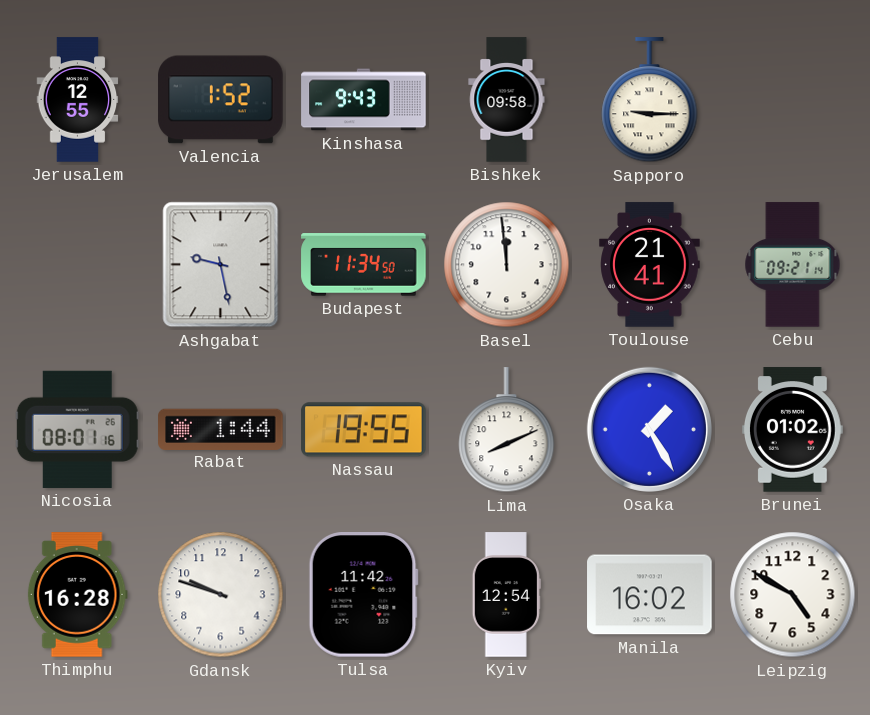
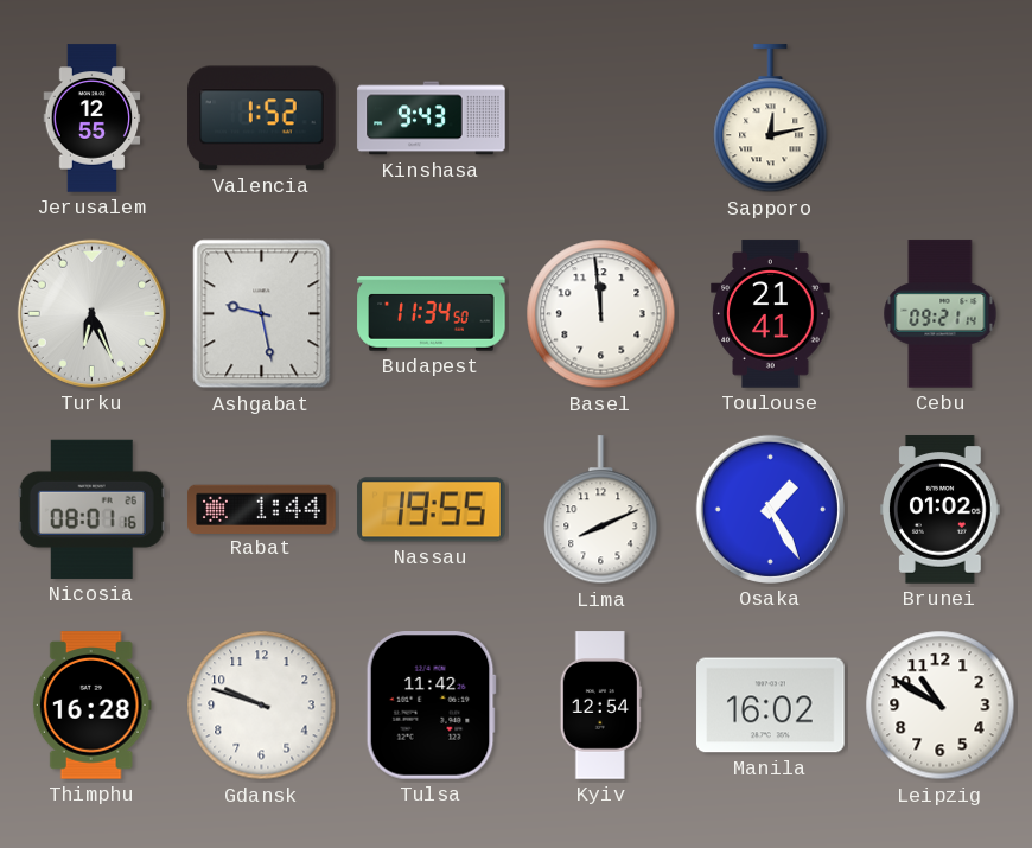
Bishkek: 09:58 -> none
Sapporo: 9:15 -> 12:13
Turku: none -> 6:26
Leipzig: 4:50 -> 10:50
